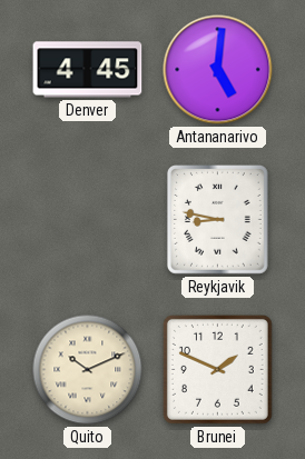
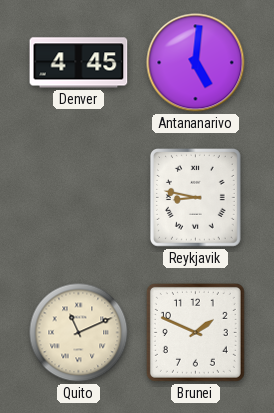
Quito: 10:11 -> 11:11
